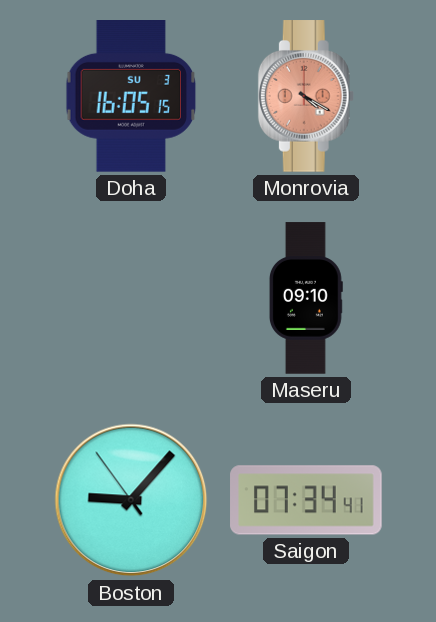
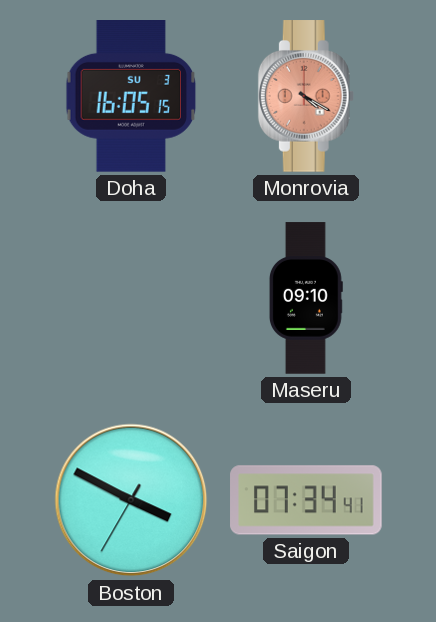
Boston: 9:06 -> 3:49
